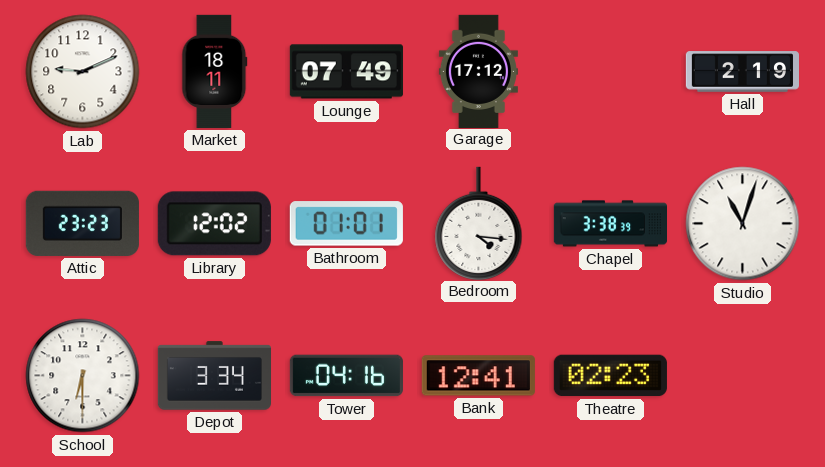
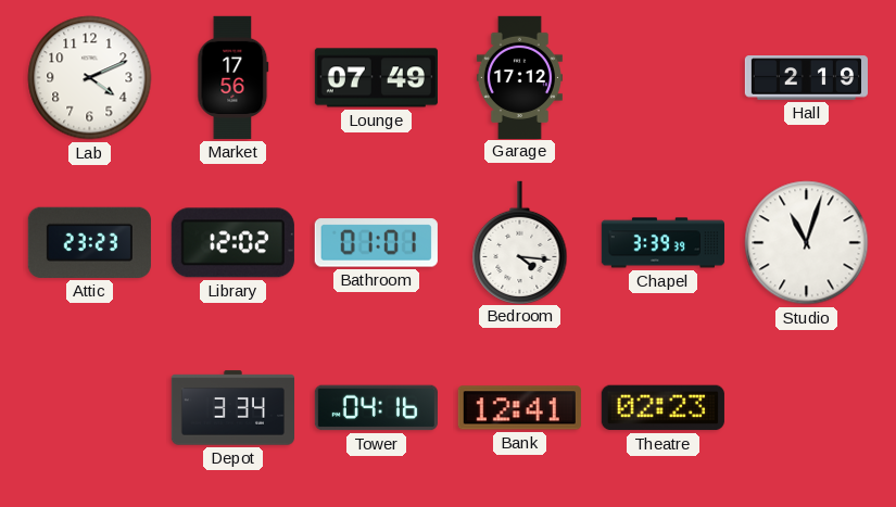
Lab: 9:11 -> 4:11
Market: 18:11 -> 17:56
Chapel: 3:38 -> 3:39
School: 6:30 -> none
